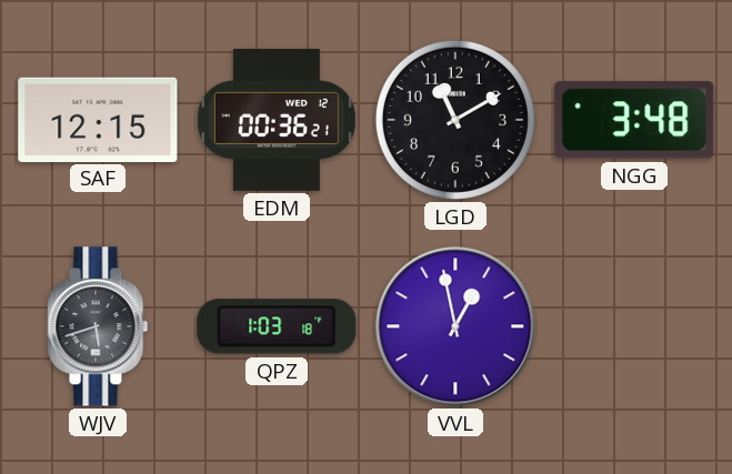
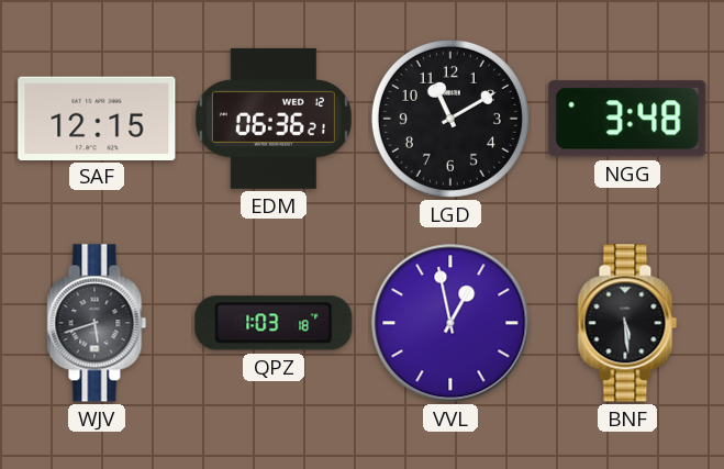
EDM: 00:36 -> 06:36
BNF: none -> 5:29
